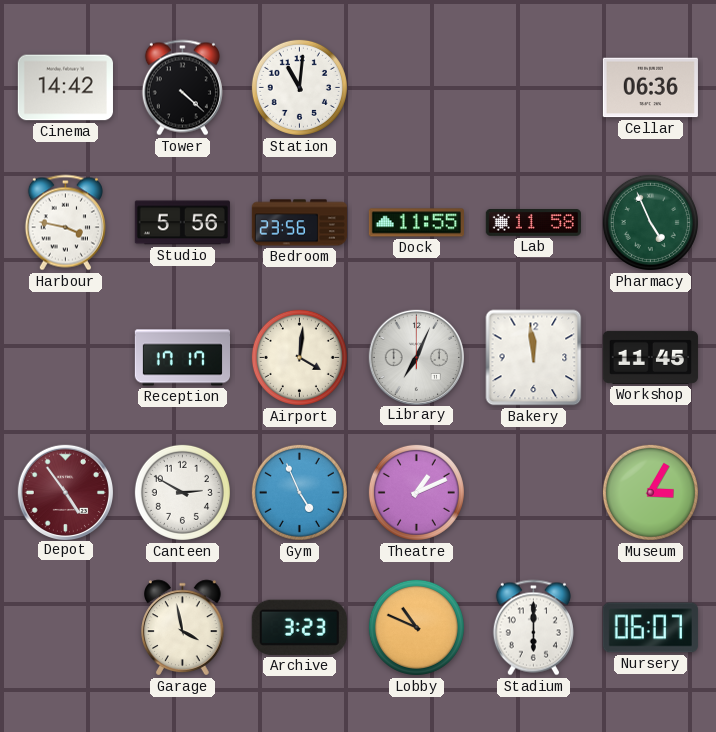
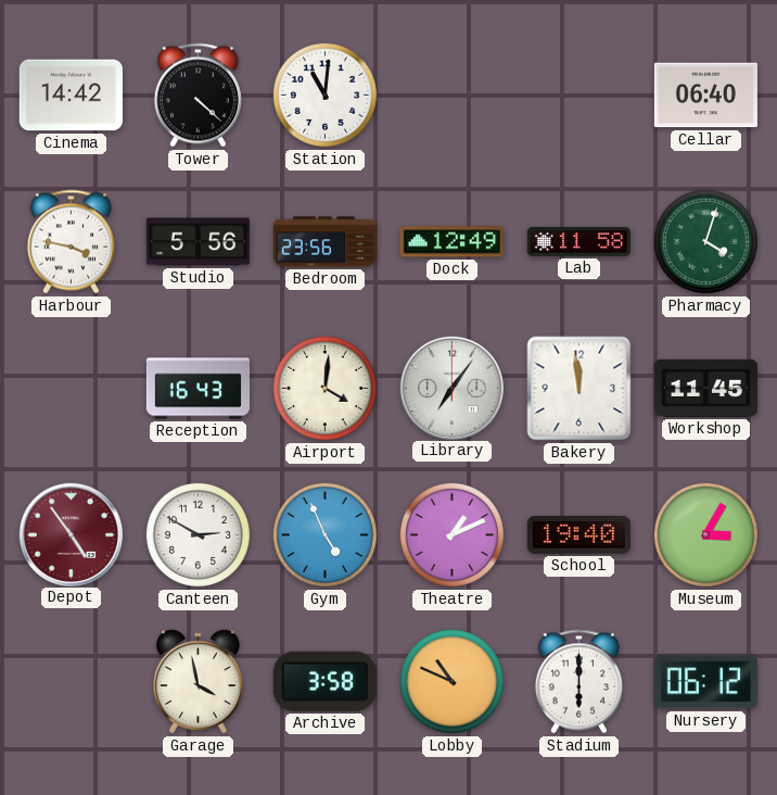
Cellar: 06:36 -> 06:40
Dock: 11:55 -> 12:49
Pharmacy: 4:56 -> 4:03
Reception: 17:17 -> 16:43
Library: 7:04 -> 7:06
School: none -> 19:40
Archive: 3:23 -> 3:58
Nursery: 06:07 -> 06:12
